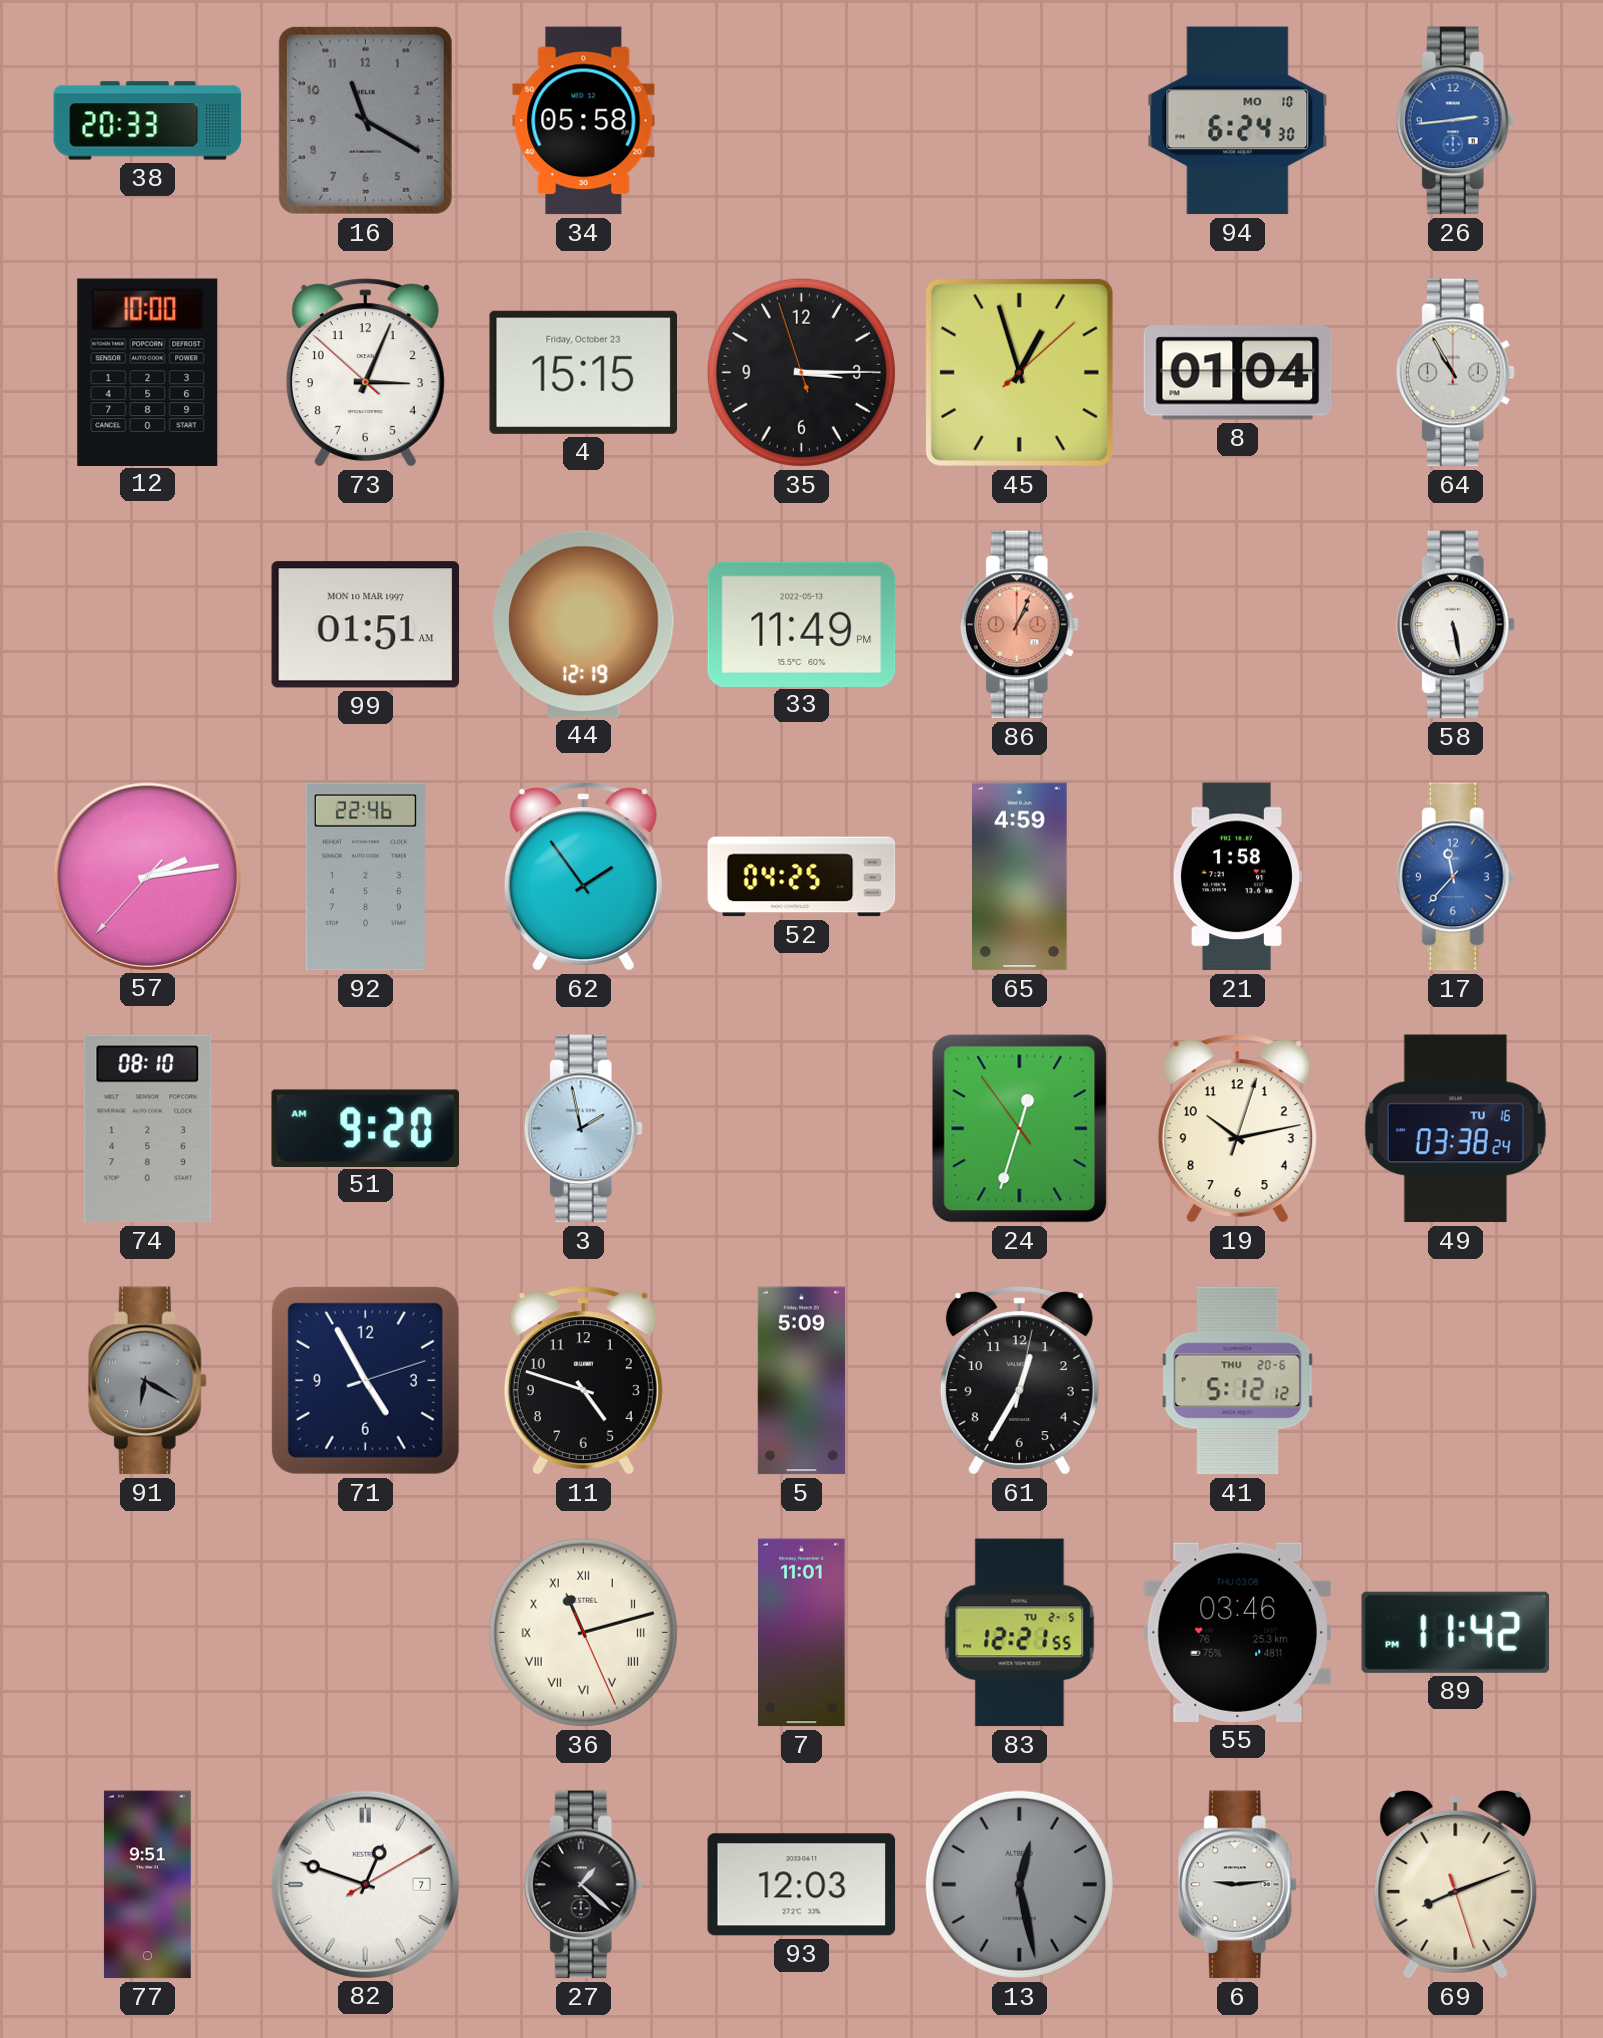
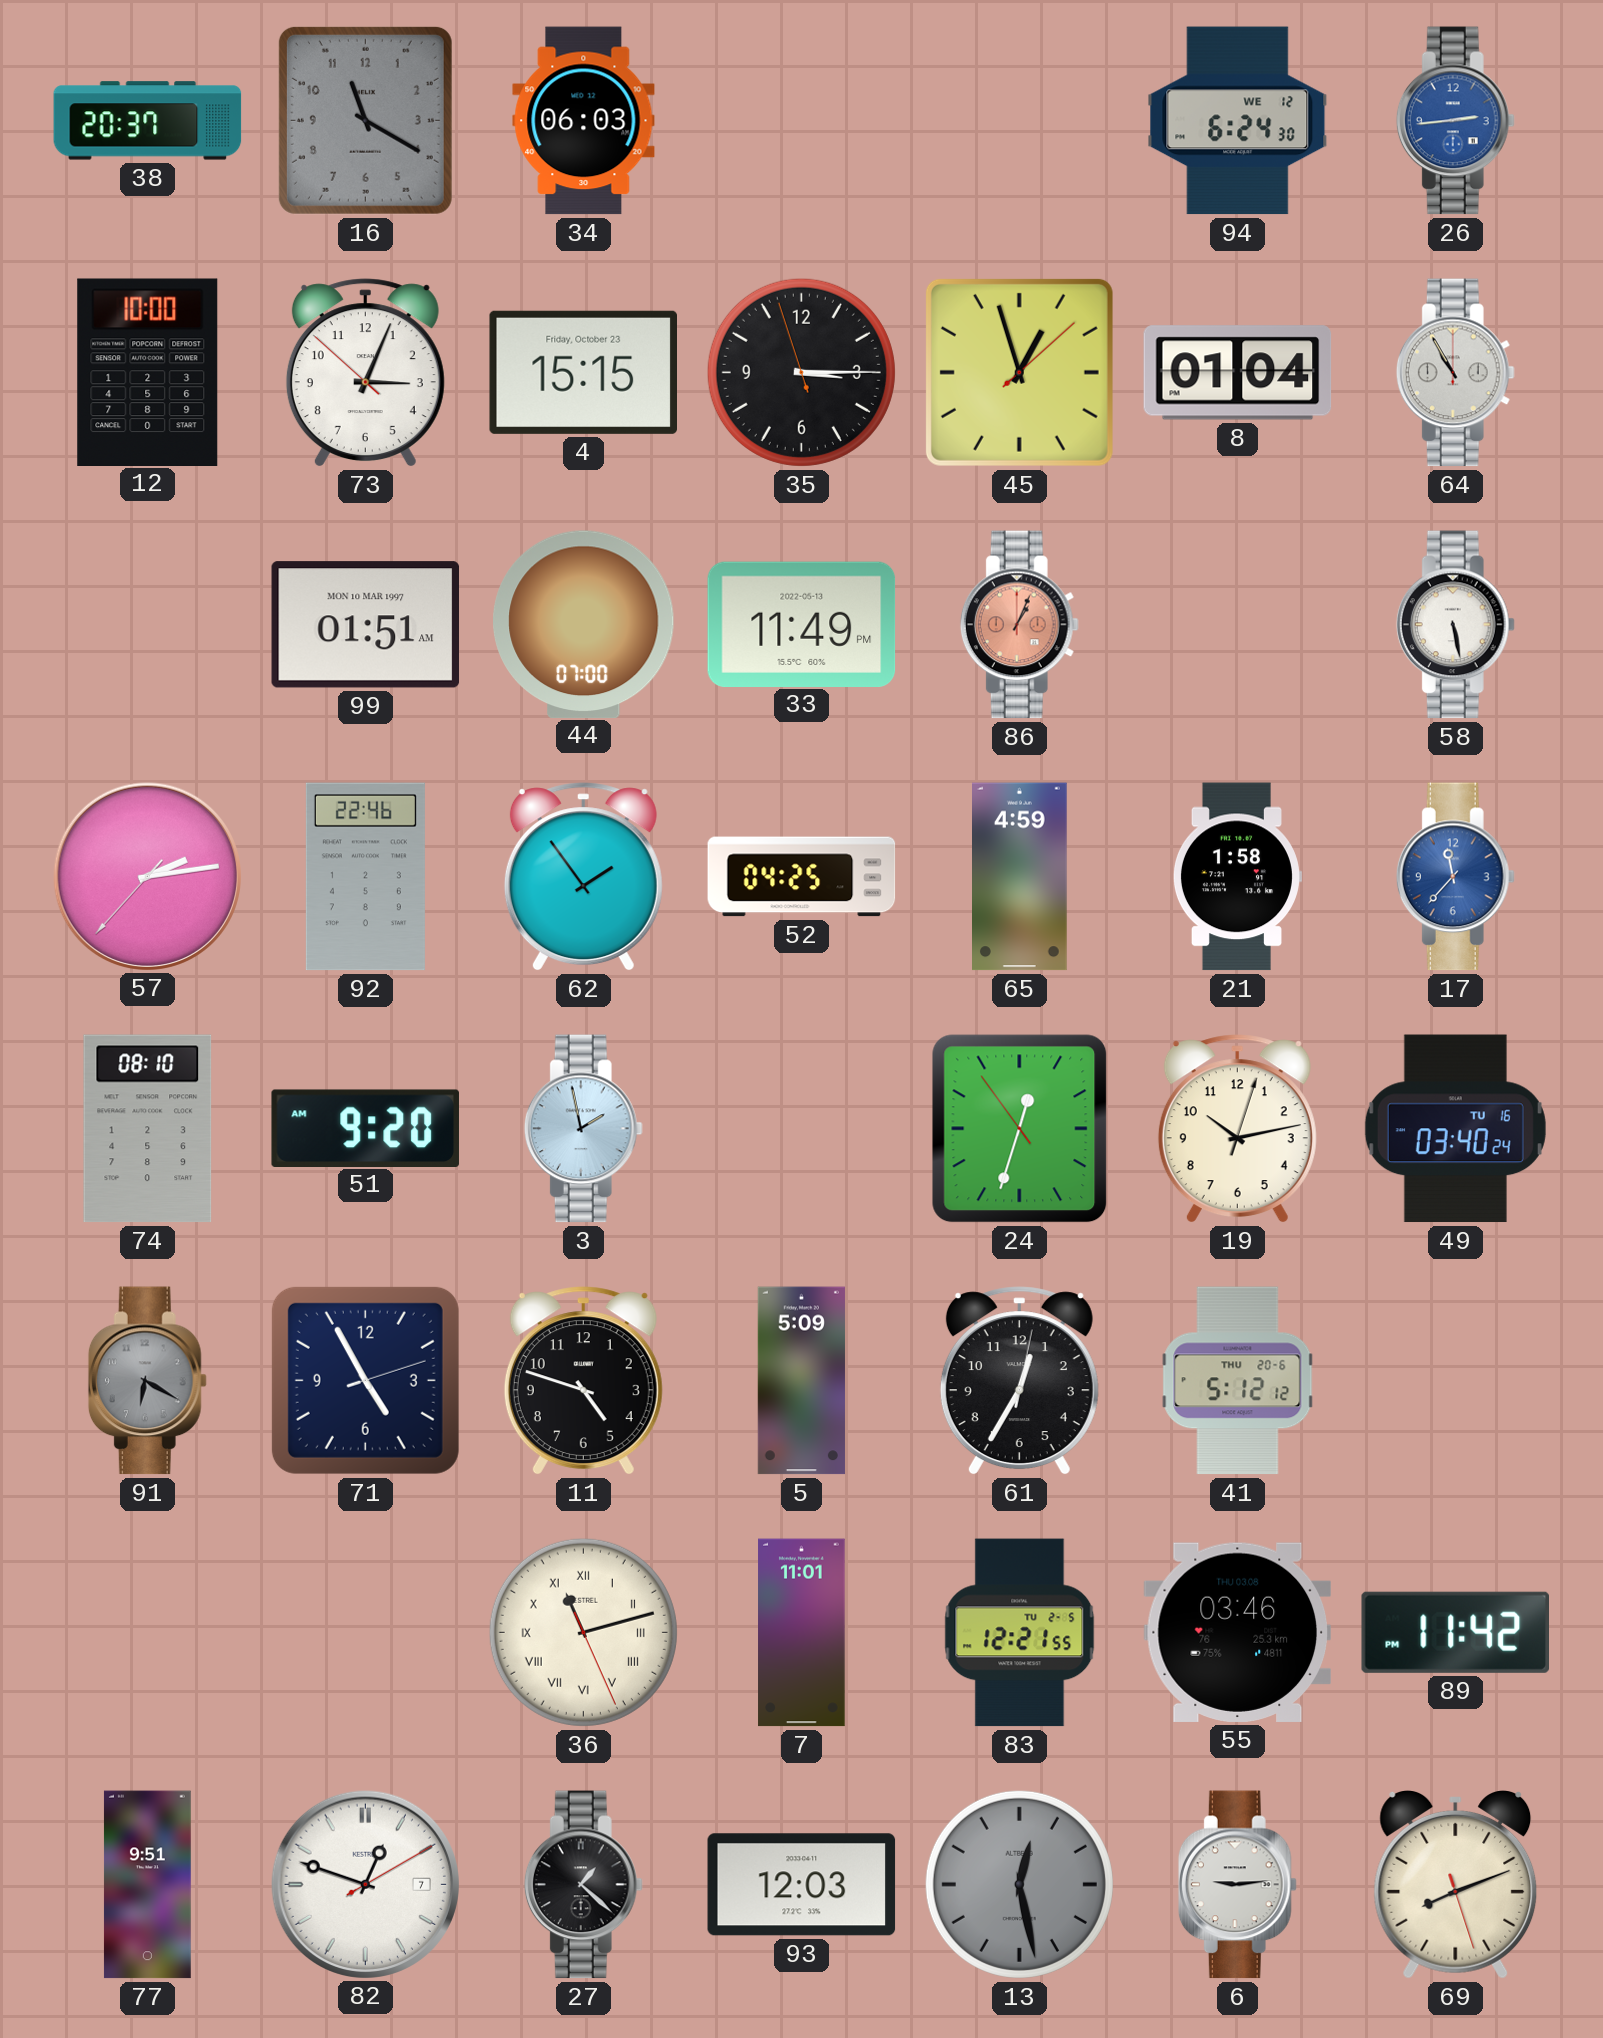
38: 20:33 -> 20:37
34: 05:58 -> 06:03
94 date: MO 10 -> WE 12
44: 12:19 -> 07:00
49: 03:38 -> 03:40
